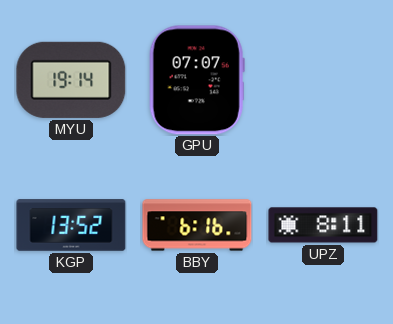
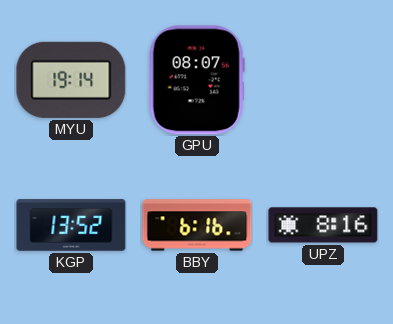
GPU: 07:07 -> 08:07
UPZ: 8:11 -> 8:16
